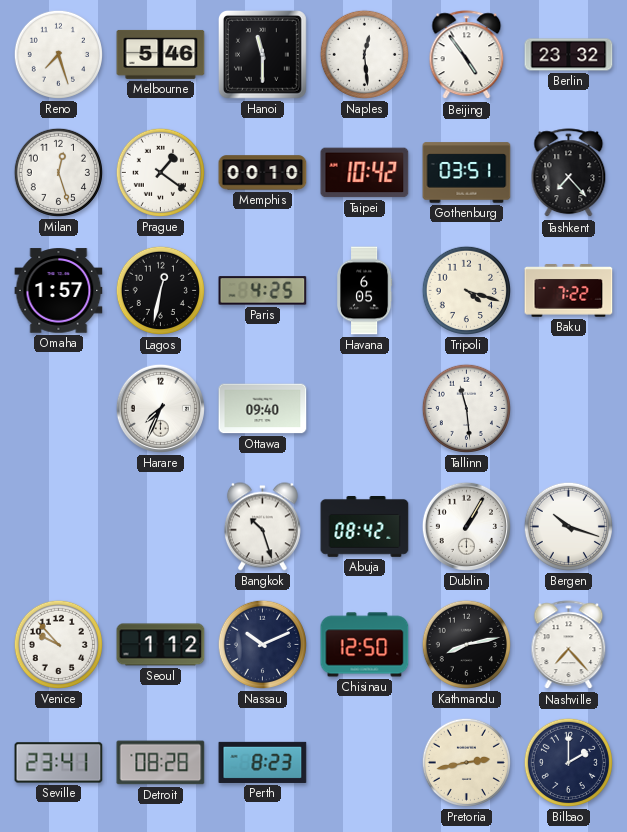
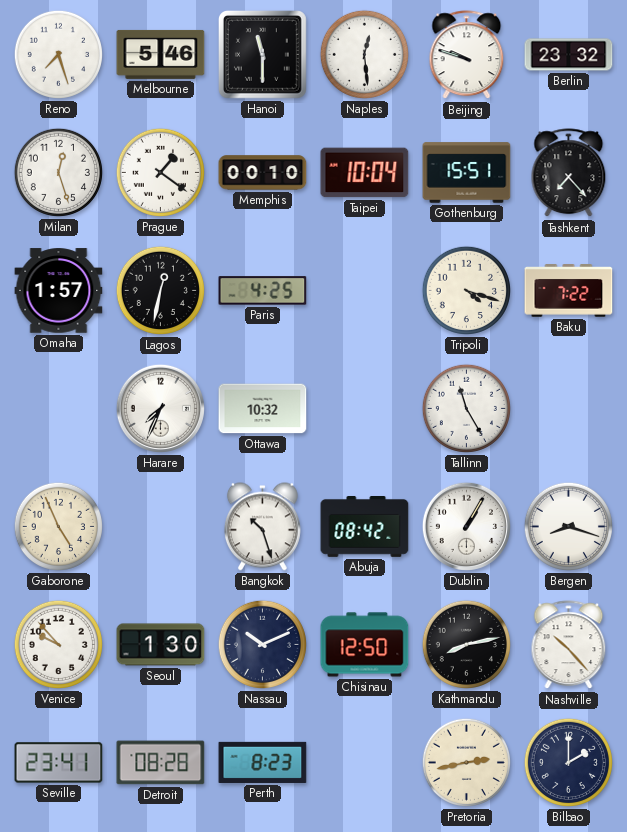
Beijing: 4:54 -> 9:48
Taipei: 10:42 -> 10:04
Gothenburg: 03:51 -> 15:51
Havana: 6:05 -> none
Ottawa: 09:40 -> 10:32
Tallinn: 11:29 -> 11:25
Gaborone: none -> 4:56
Bergen: 10:18 -> 8:18
Seoul: 1:12 -> 1:30
Nashville: 7:23 -> 10:23
